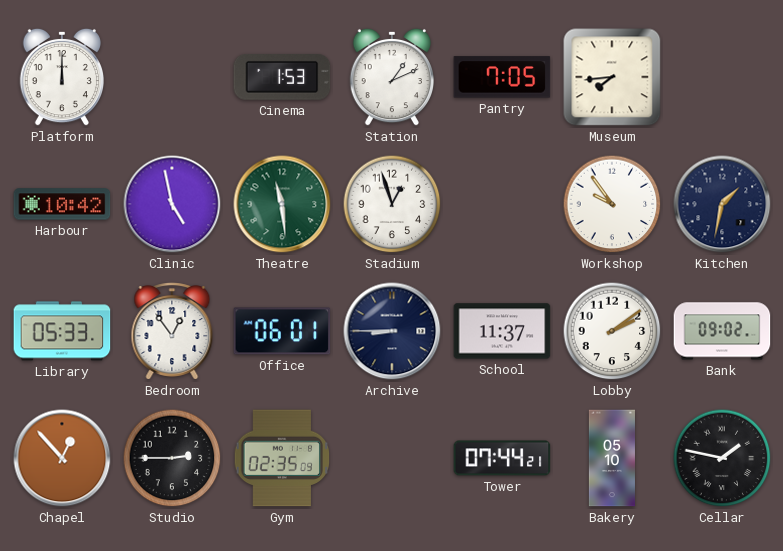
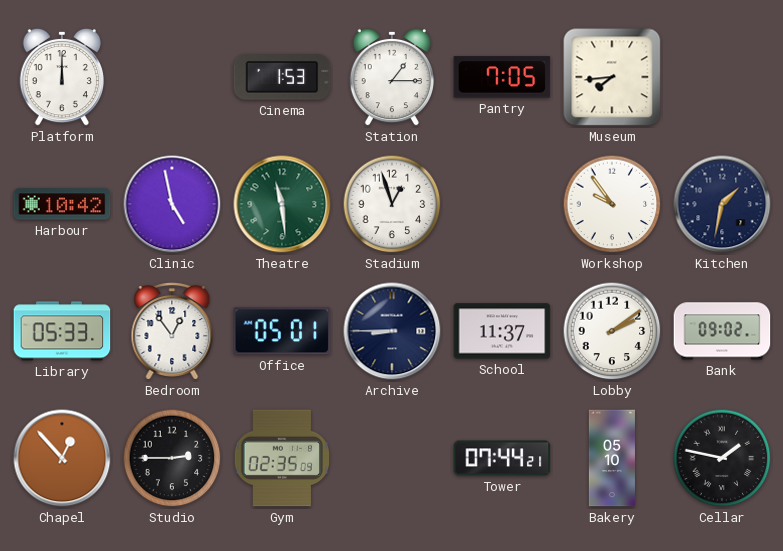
Station: 1:11 -> 1:15
Office: 06:01 -> 05:01
